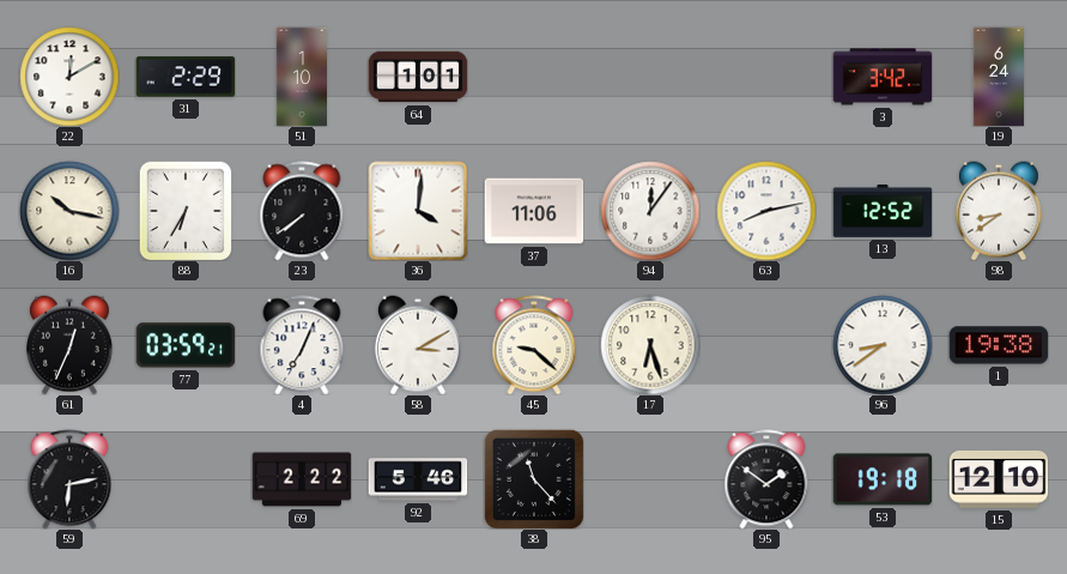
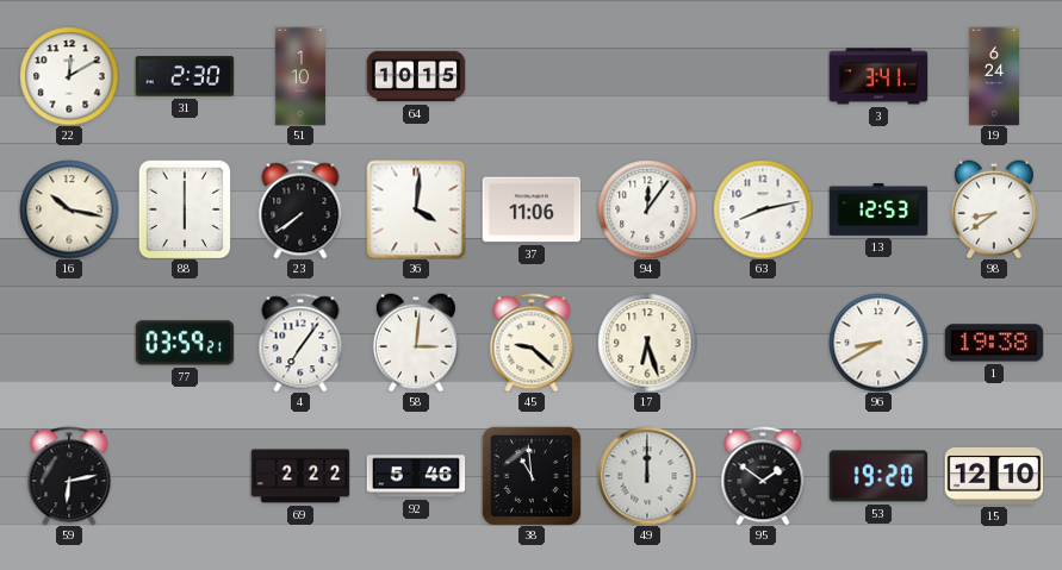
31: 2:29 -> 2:30
64: 1:01 -> 10:15
3: 3:42 -> 3:41
88: 6:35 -> 6:00
13: 12:52 -> 12:53
61: 12:34 -> none
4: 7:04 -> 7:06
58: 3:10 -> 3:01
96: 8:39 -> 8:40
38: 11:23 -> 10:59
49: none -> 12:00
53: 19:18 -> 19:20
